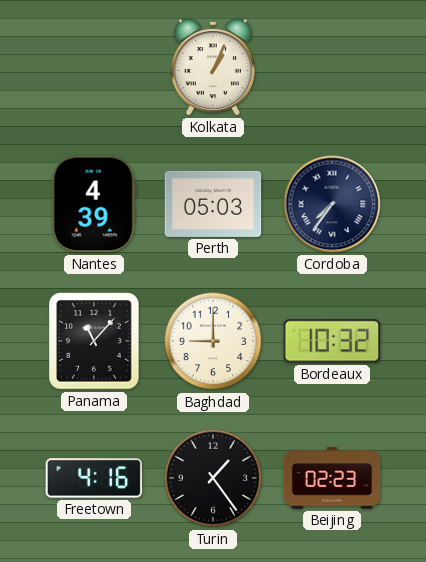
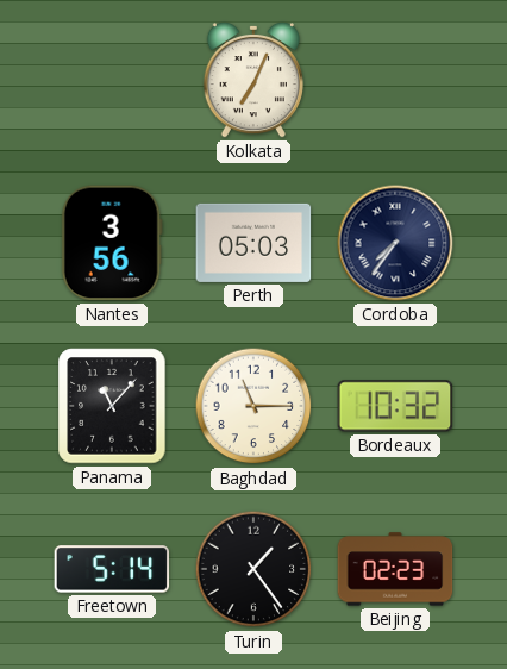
Kolkata: 1:04 -> 7:04
Nantes: 4:39 -> 3:56
Baghdad: 9:00 -> 11:15
Freetown: 4:16 -> 5:14
